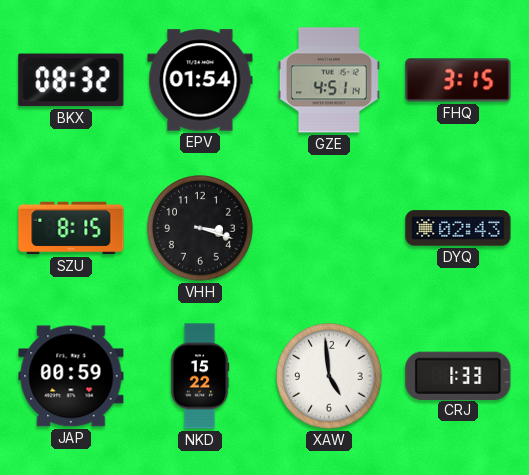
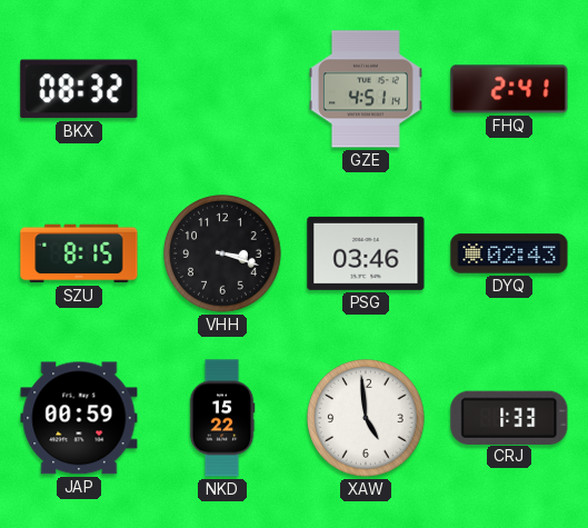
EPV: 01:54 -> none
FHQ: 3:15 -> 2:41
PSG: none -> 03:46
